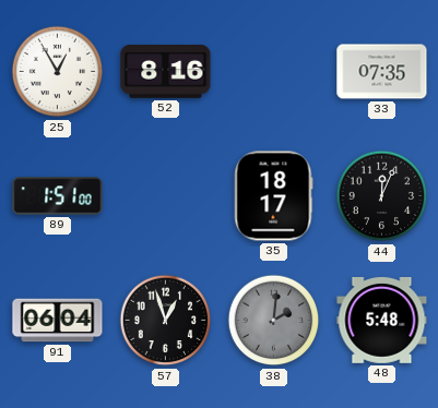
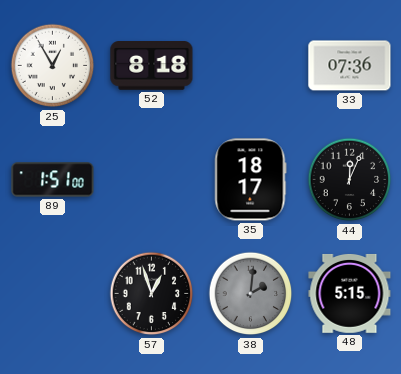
52: 8:16 -> 8:18
33: 07:35 -> 07:36
91: 06:04 -> none
48: 5:48 -> 5:15
